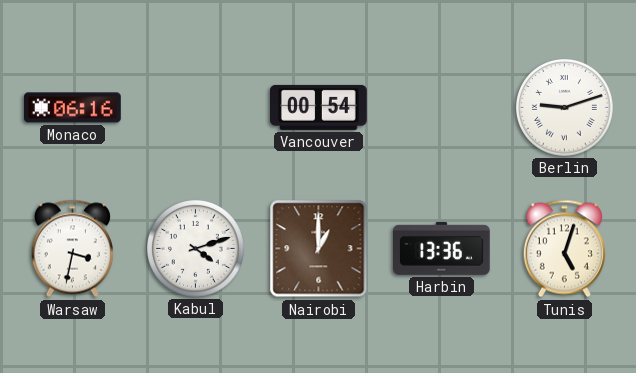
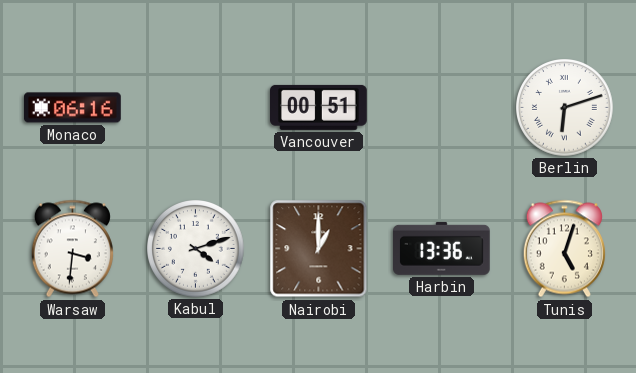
Vancouver: 00:54 -> 00:51
Berlin: 9:12 -> 6:12
Warsaw: 3:32 -> 3:31
